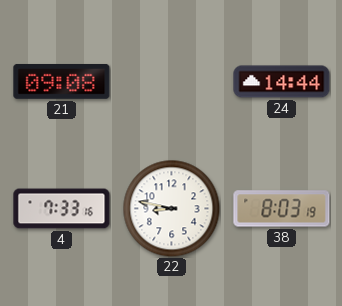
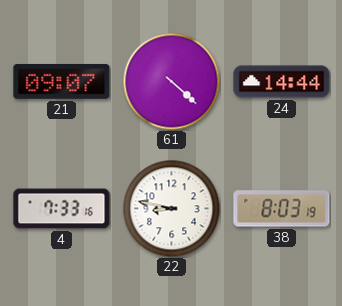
21: 09:08 -> 09:07
61: none -> 4:22
